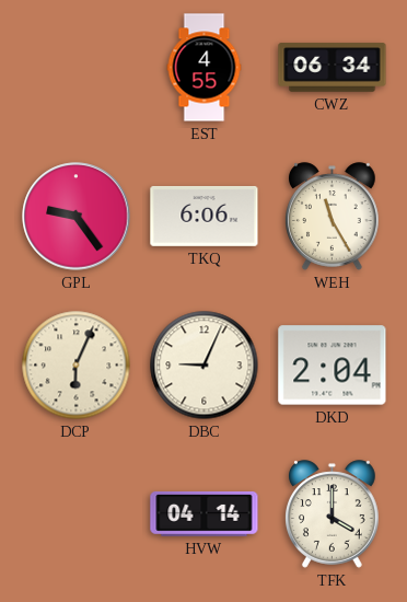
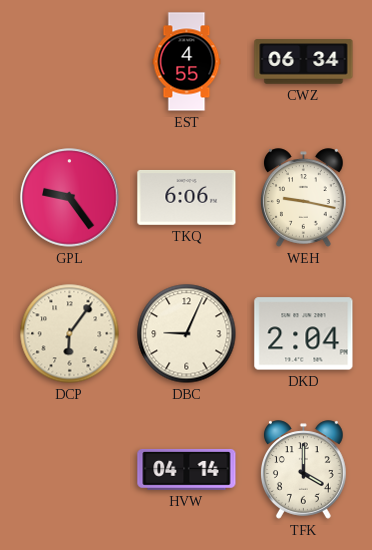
WEH: 11:25 -> 9:17
DCP: 6:04 -> 6:06
